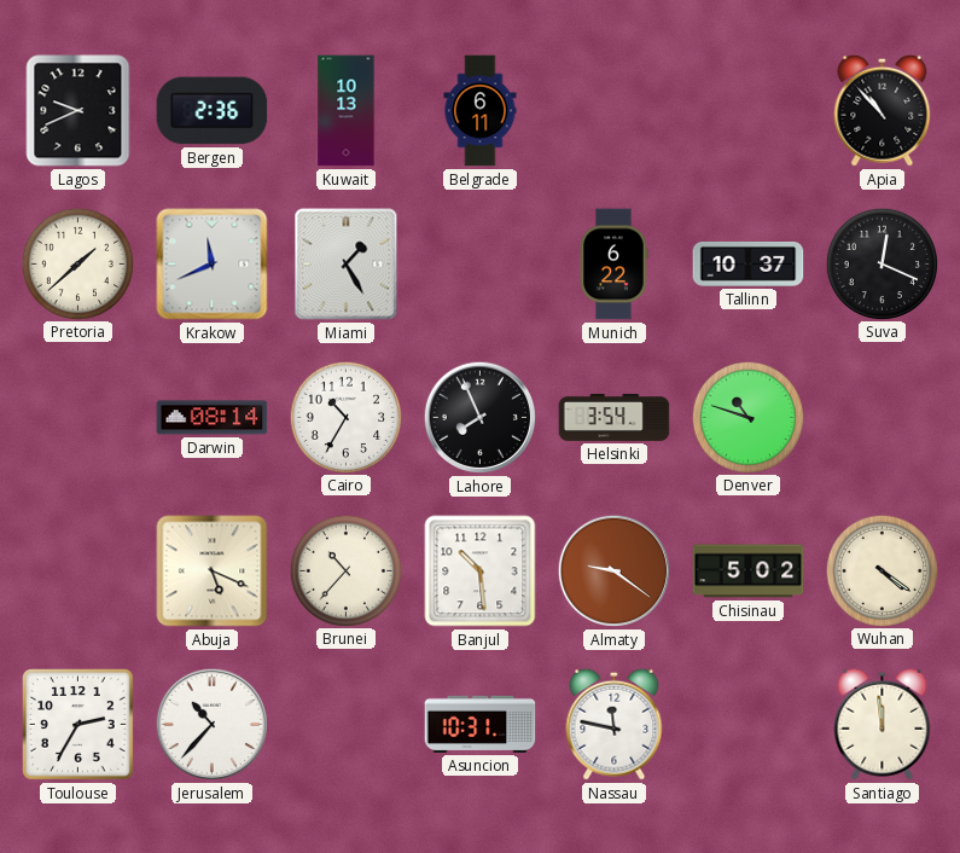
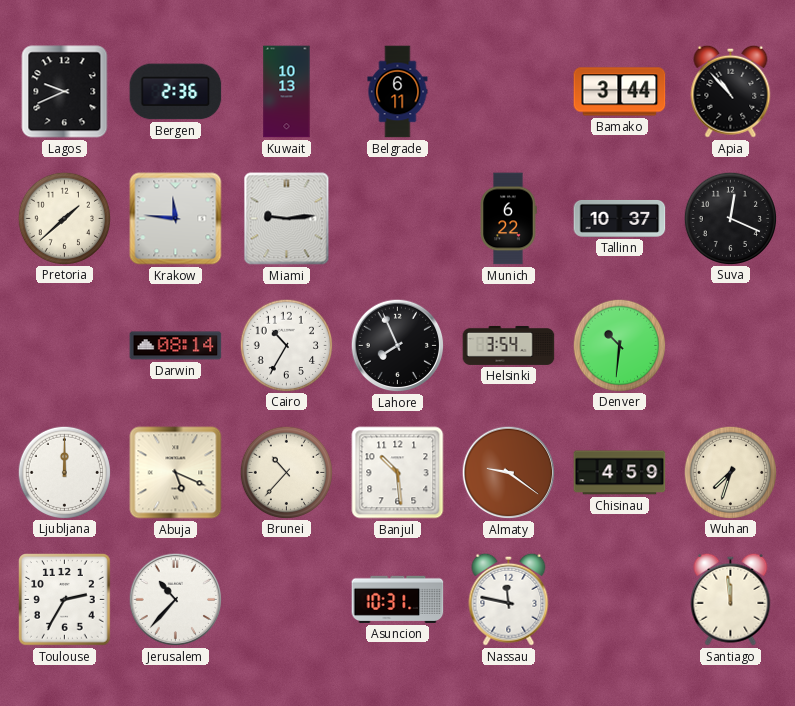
Bamako: none -> 3:44
Krakow: 11:41 -> 11:46
Miami: 1:25 -> 9:14
Denver: 10:48 -> 10:31
Ljubljana: none -> 12:00
Chisinau: 5:02 -> 4:59
Wuhan: 4:21 -> 7:33
